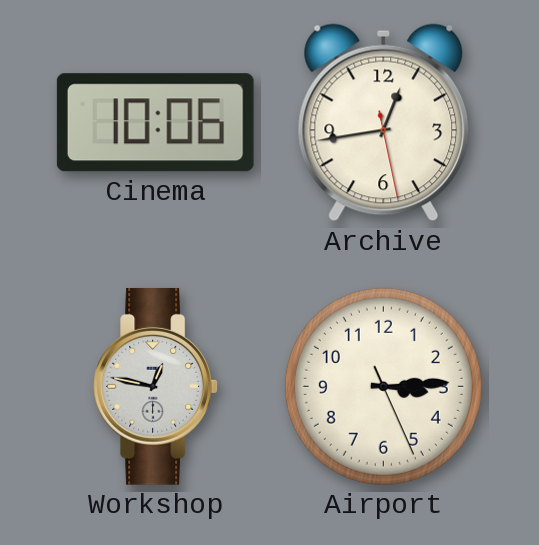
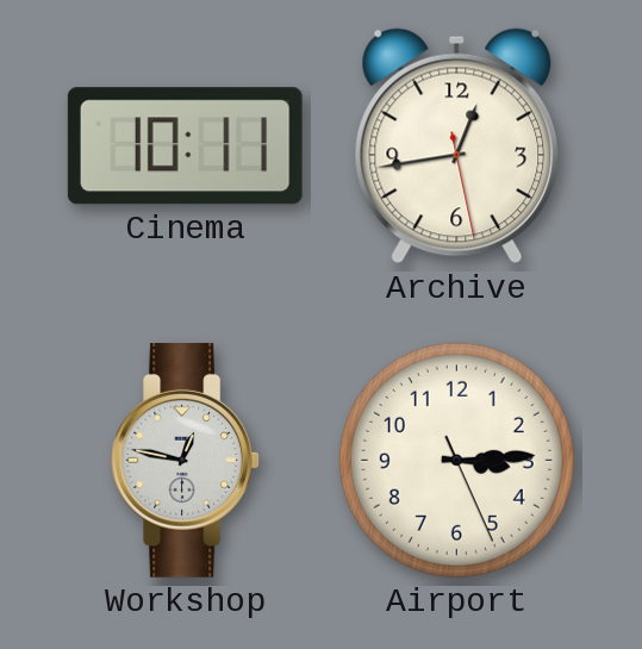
Cinema: 10:06 -> 10:11
